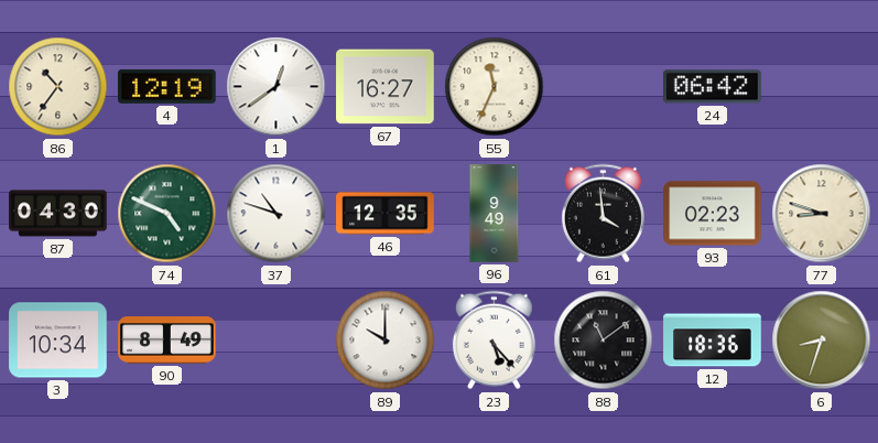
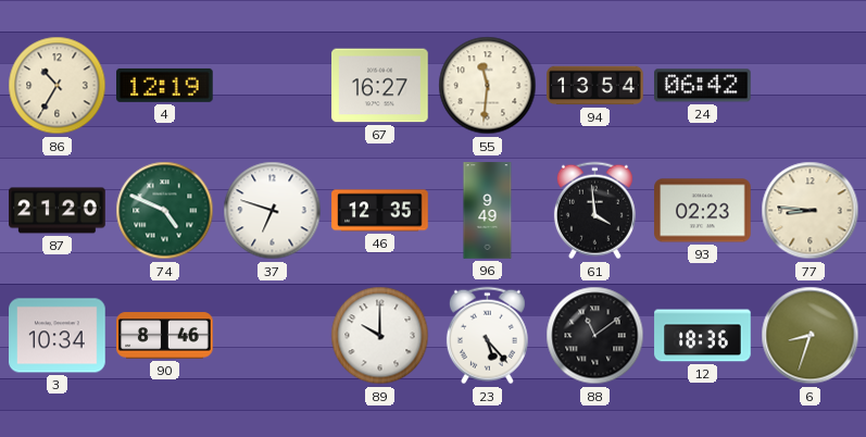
86: 10:36 -> 10:35
1: 12:39 -> none
55: 11:34 -> 11:31
94: none -> 13:54
87: 04:30 -> 21:20
37: 10:48 -> 6:48
77: 8:48 -> 8:46
90: 8:49 -> 8:46
